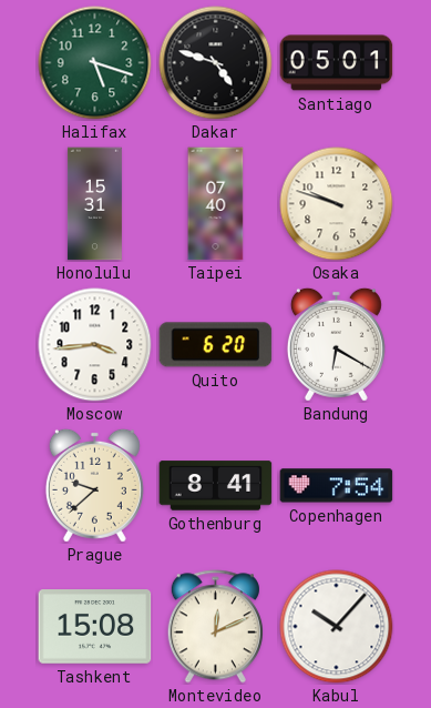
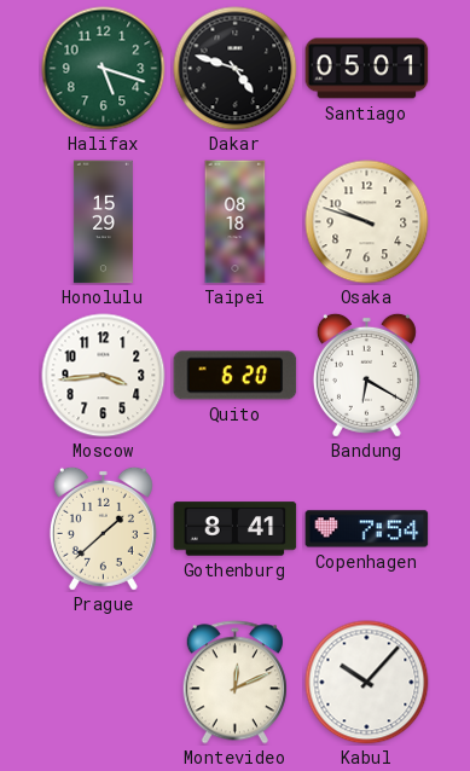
Honolulu: 15:31 -> 15:29
Taipei: 07:40 -> 08:18
Prague: 9:38 -> 1:38
Tashkent: 15:08 -> none
